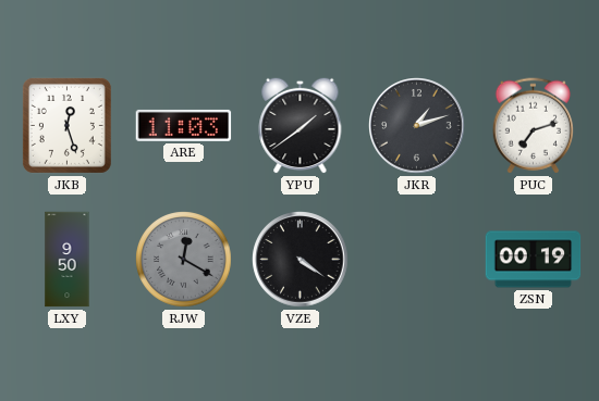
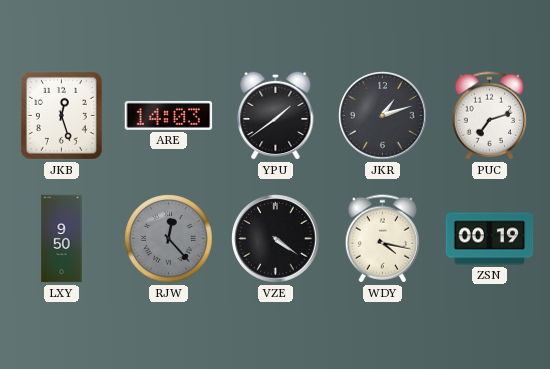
ARE: 11:03 -> 14:03
RJW: 12:20 -> 12:23
WDY: none -> 4:17
